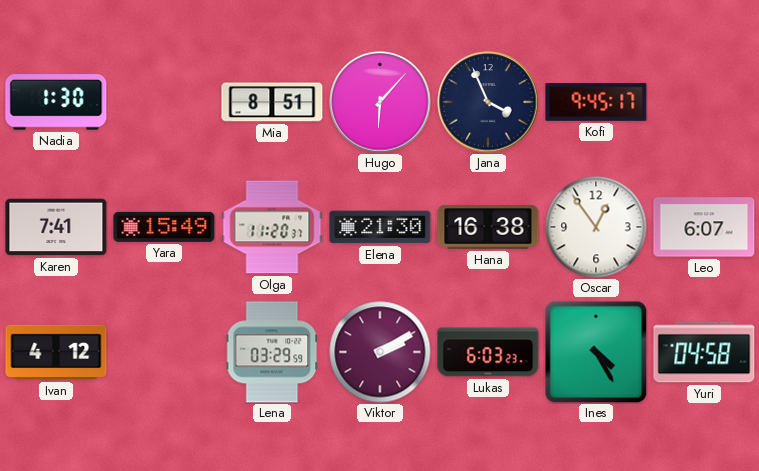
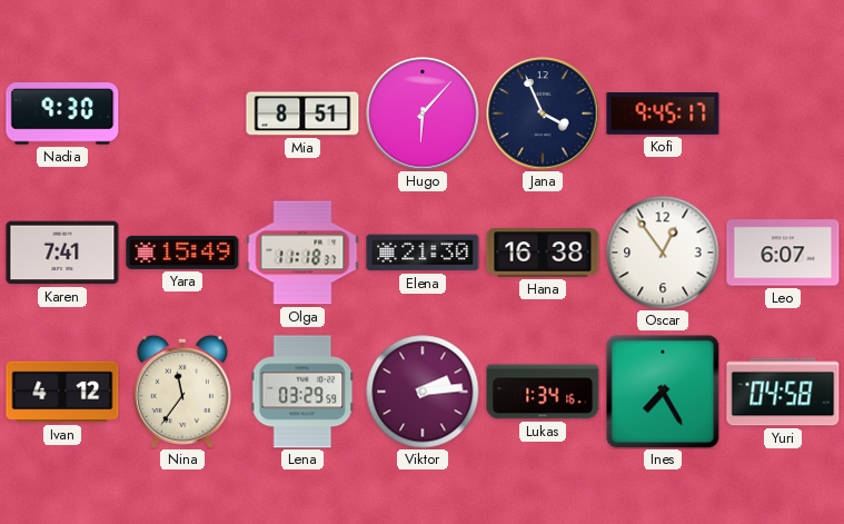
Nadia: 1:30 -> 9:30
Olga: 11:20 -> 11:18
Nina: none -> 11:36
Viktor: 2:10 -> 2:14
Lukas: 6:03 -> 1:34
Ines: 4:25 -> 7:25
